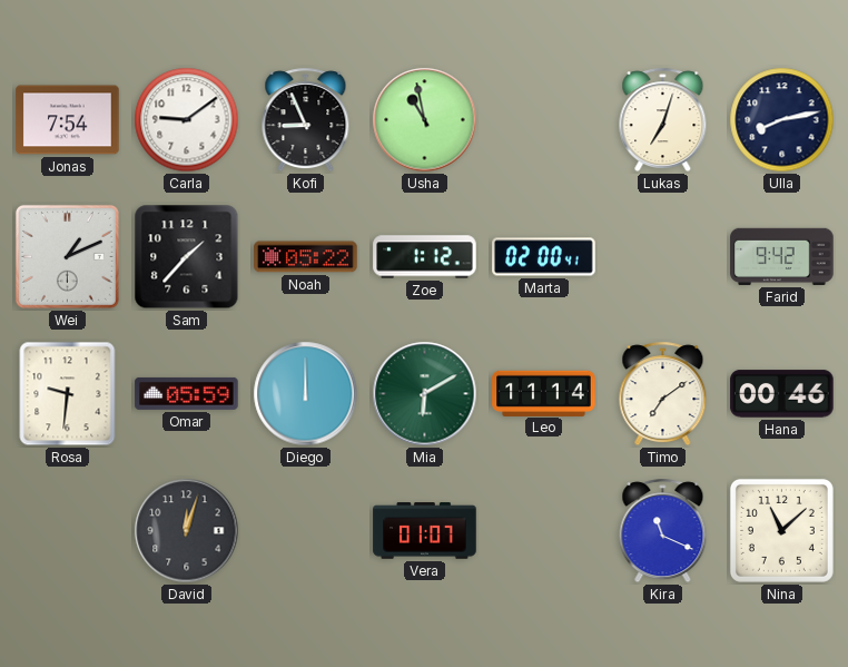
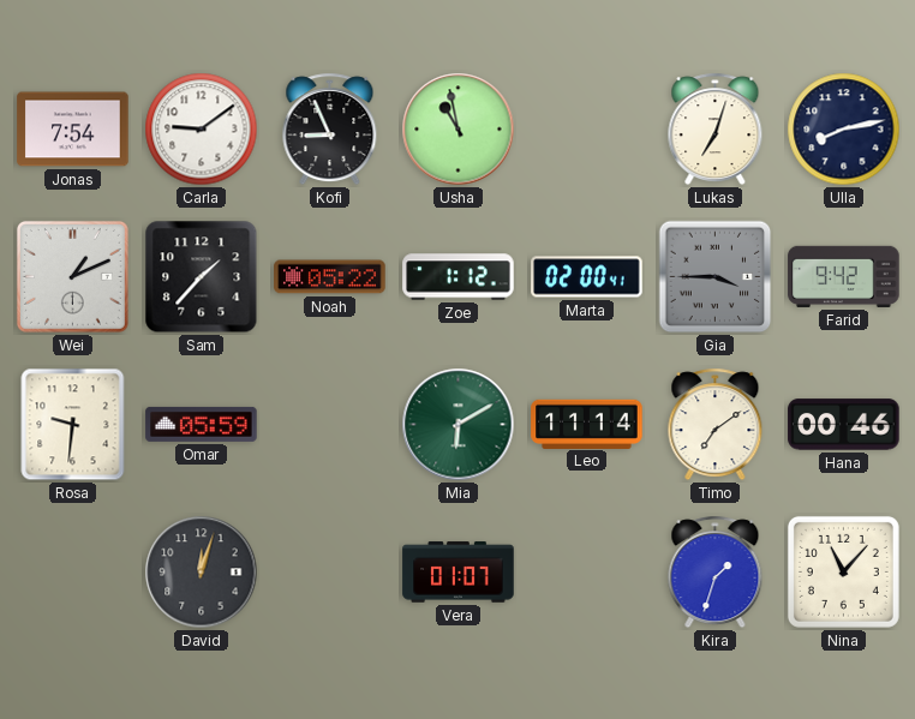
Gia: none -> 3:45
Diego: 12:00 -> none
Kira: 11:19 -> 1:33
Nina: 11:08 -> 11:07
